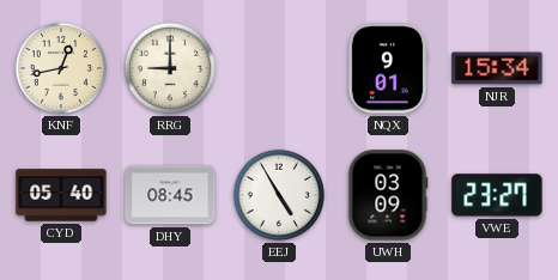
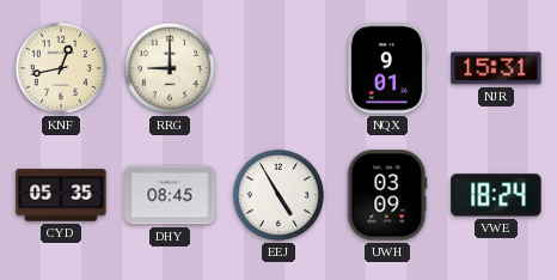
NJR: 15:34 -> 15:31
CYD: 05:40 -> 05:35
VWE: 23:27 -> 18:24
